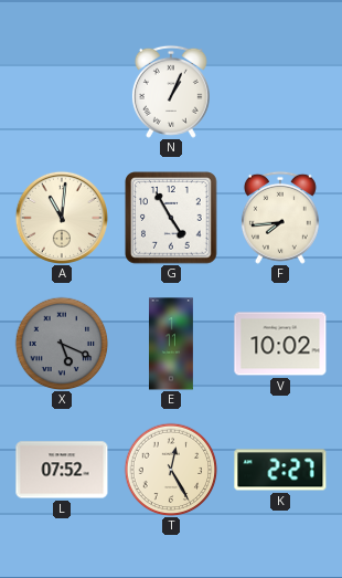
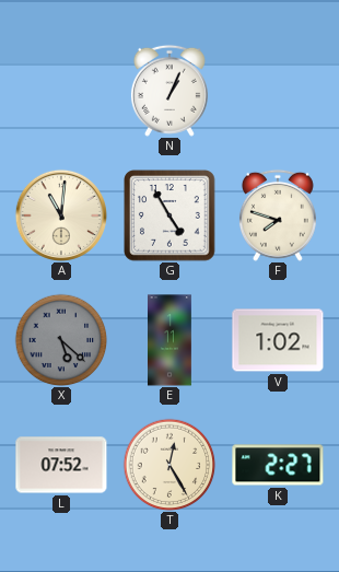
F: 7:44 -> 7:48
X: 5:19 -> 5:22
V: 10:02 -> 1:02
